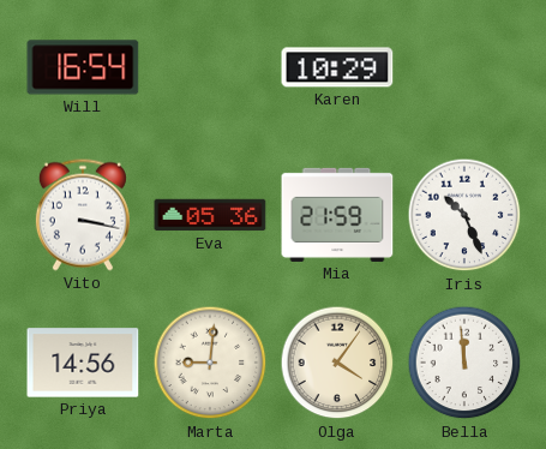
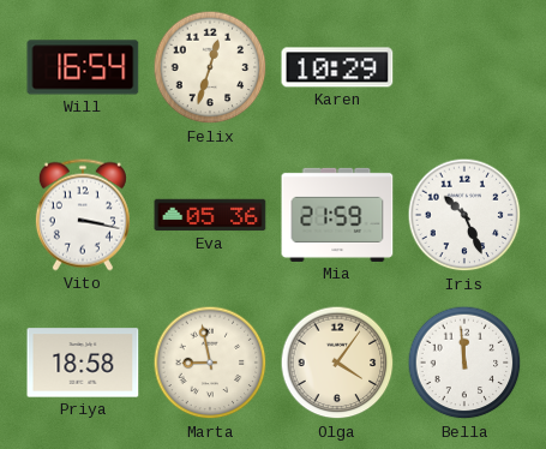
Felix: none -> 12:33
Priya: 14:56 -> 18:58
Marta: 9:01 -> 8:58
